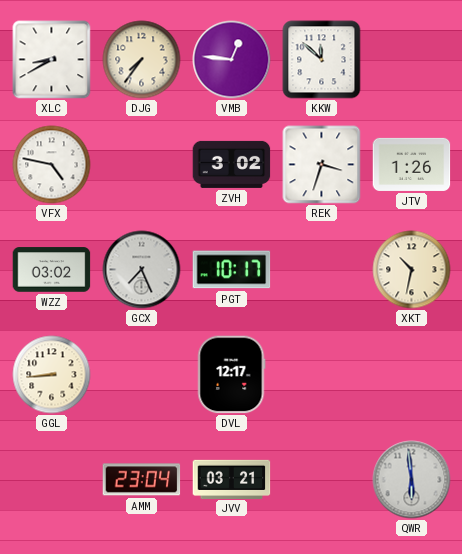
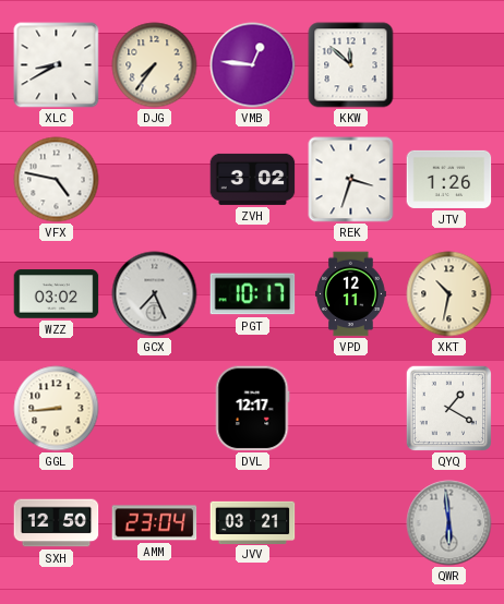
VPD: none -> 12:11
QYQ: none -> 1:20
SXH: none -> 12:50
